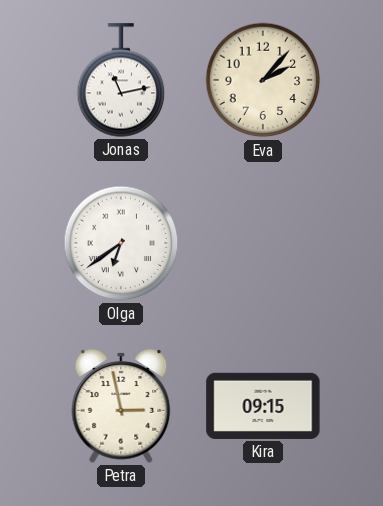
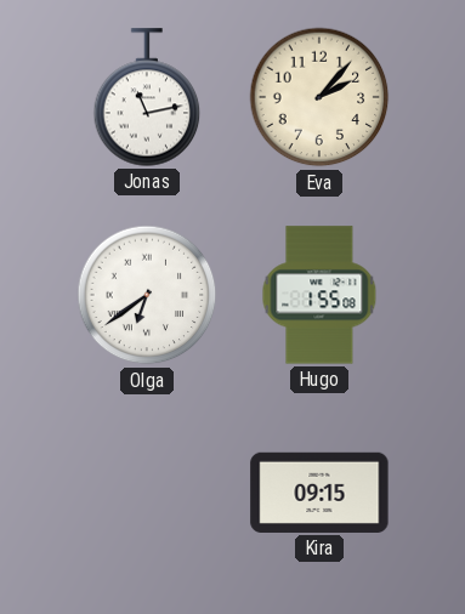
Hugo: none -> 1:55
Petra: 2:58 -> none
